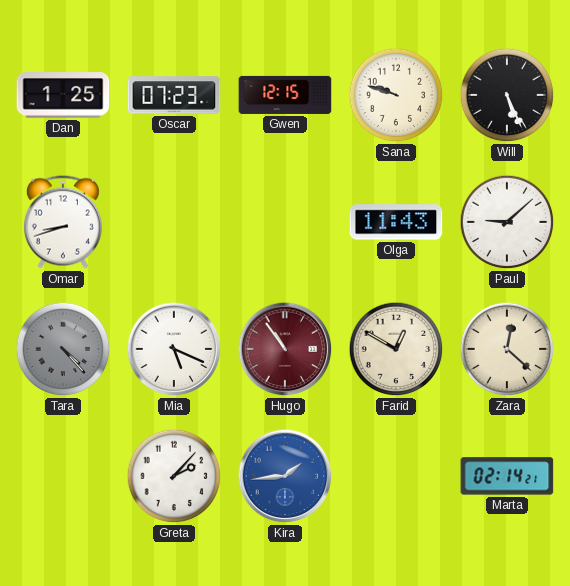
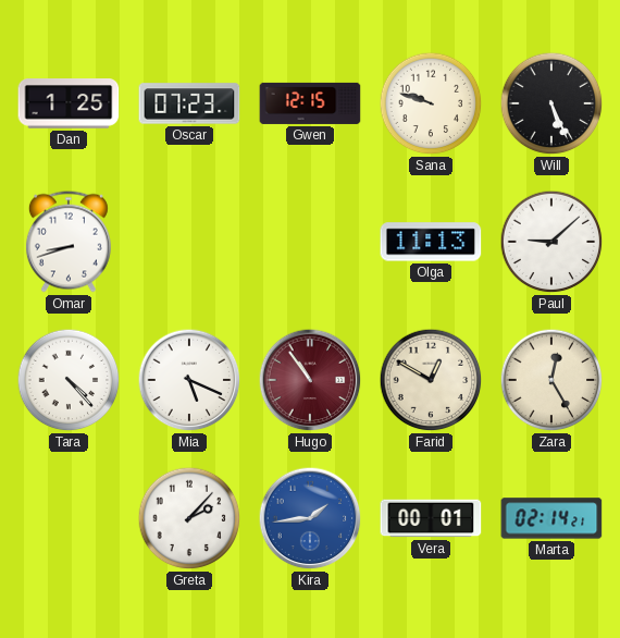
Olga: 11:43 -> 11:13
Tara dial: grey -> white
Zara: 12:22 -> 12:25
Vera: none -> 00:01
